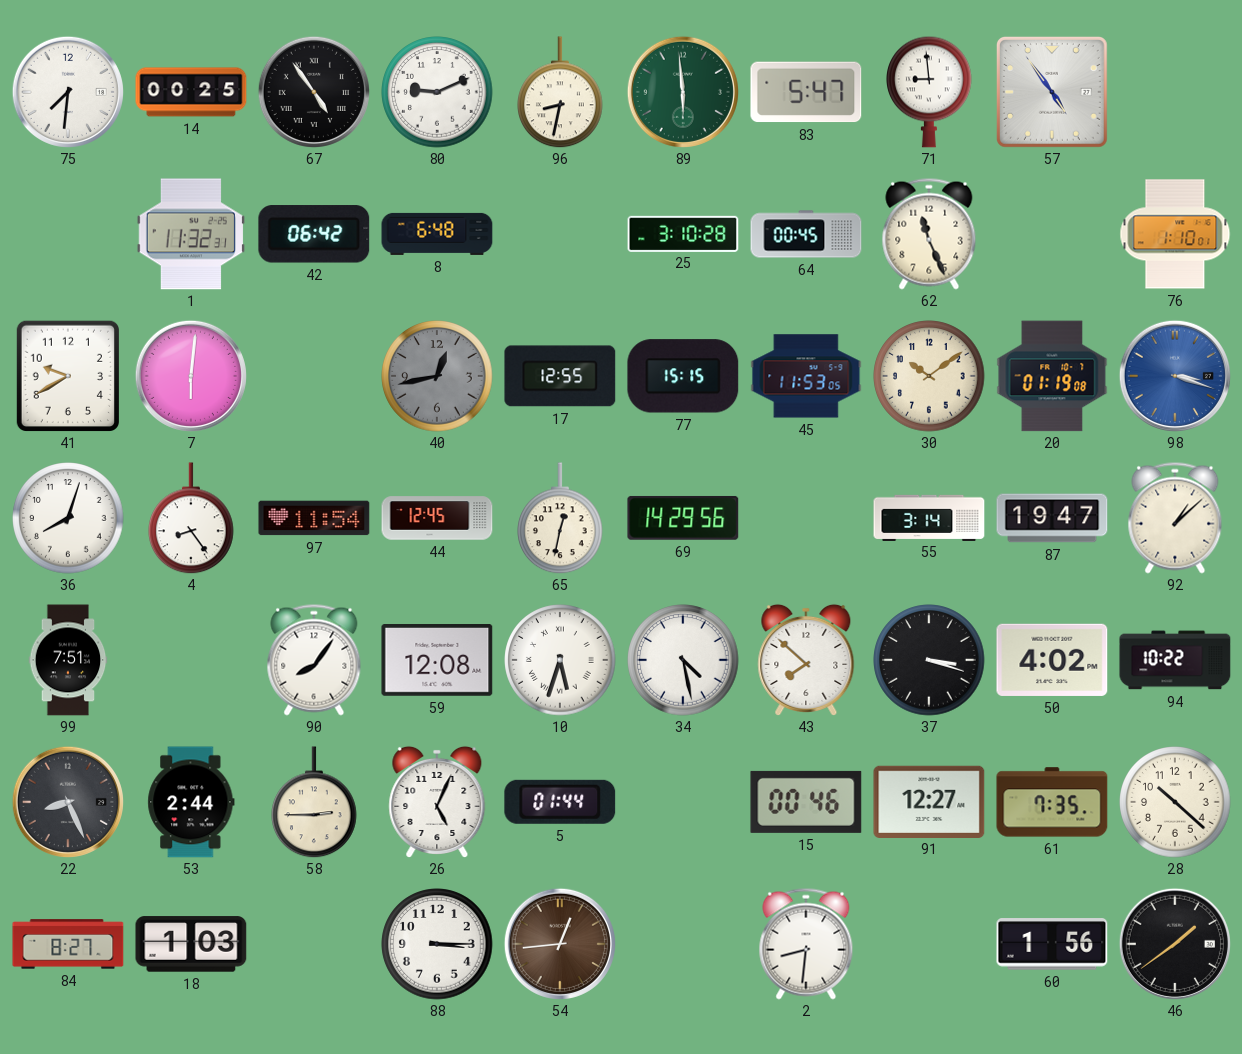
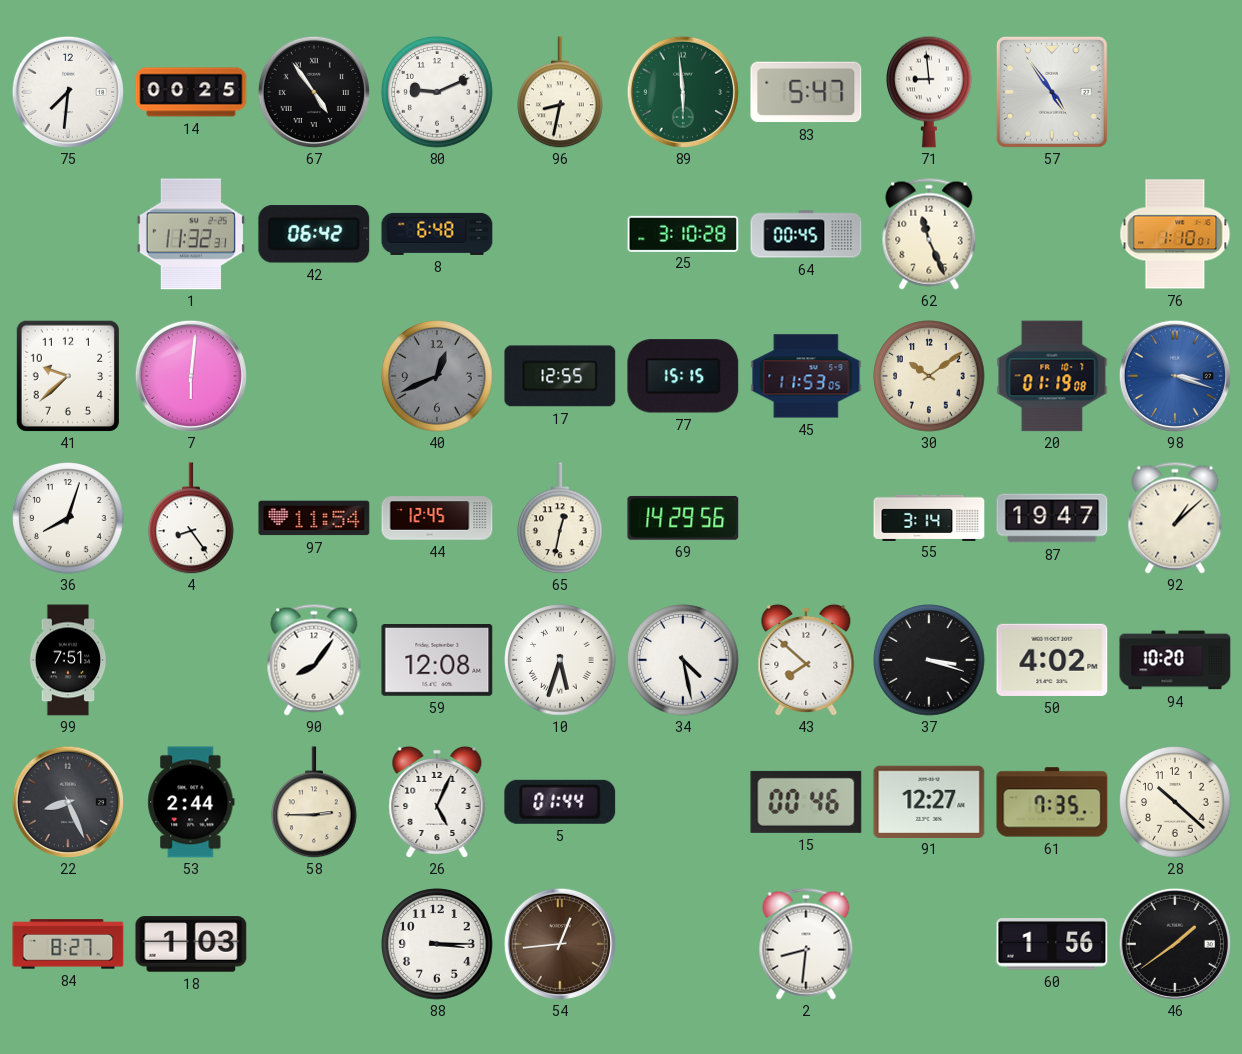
41: 9:40 -> 9:38
40: 12:43 -> 12:41
94: 10:22 -> 10:20
